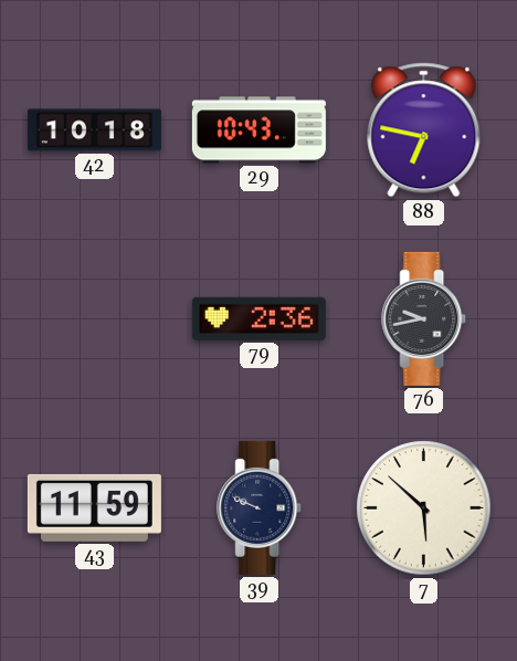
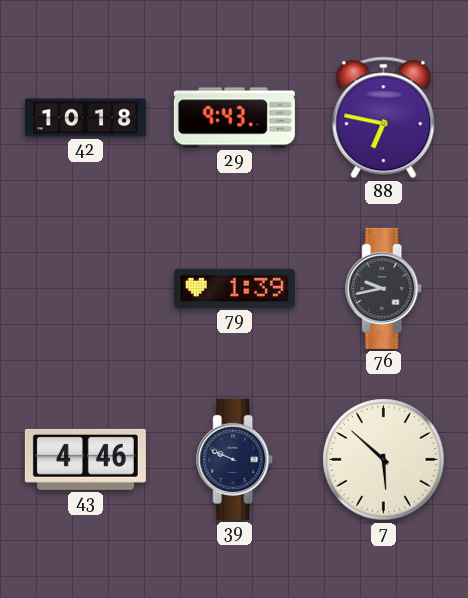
29: 10:43 -> 9:43
79: 2:36 -> 1:39
43: 11:59 -> 4:46
